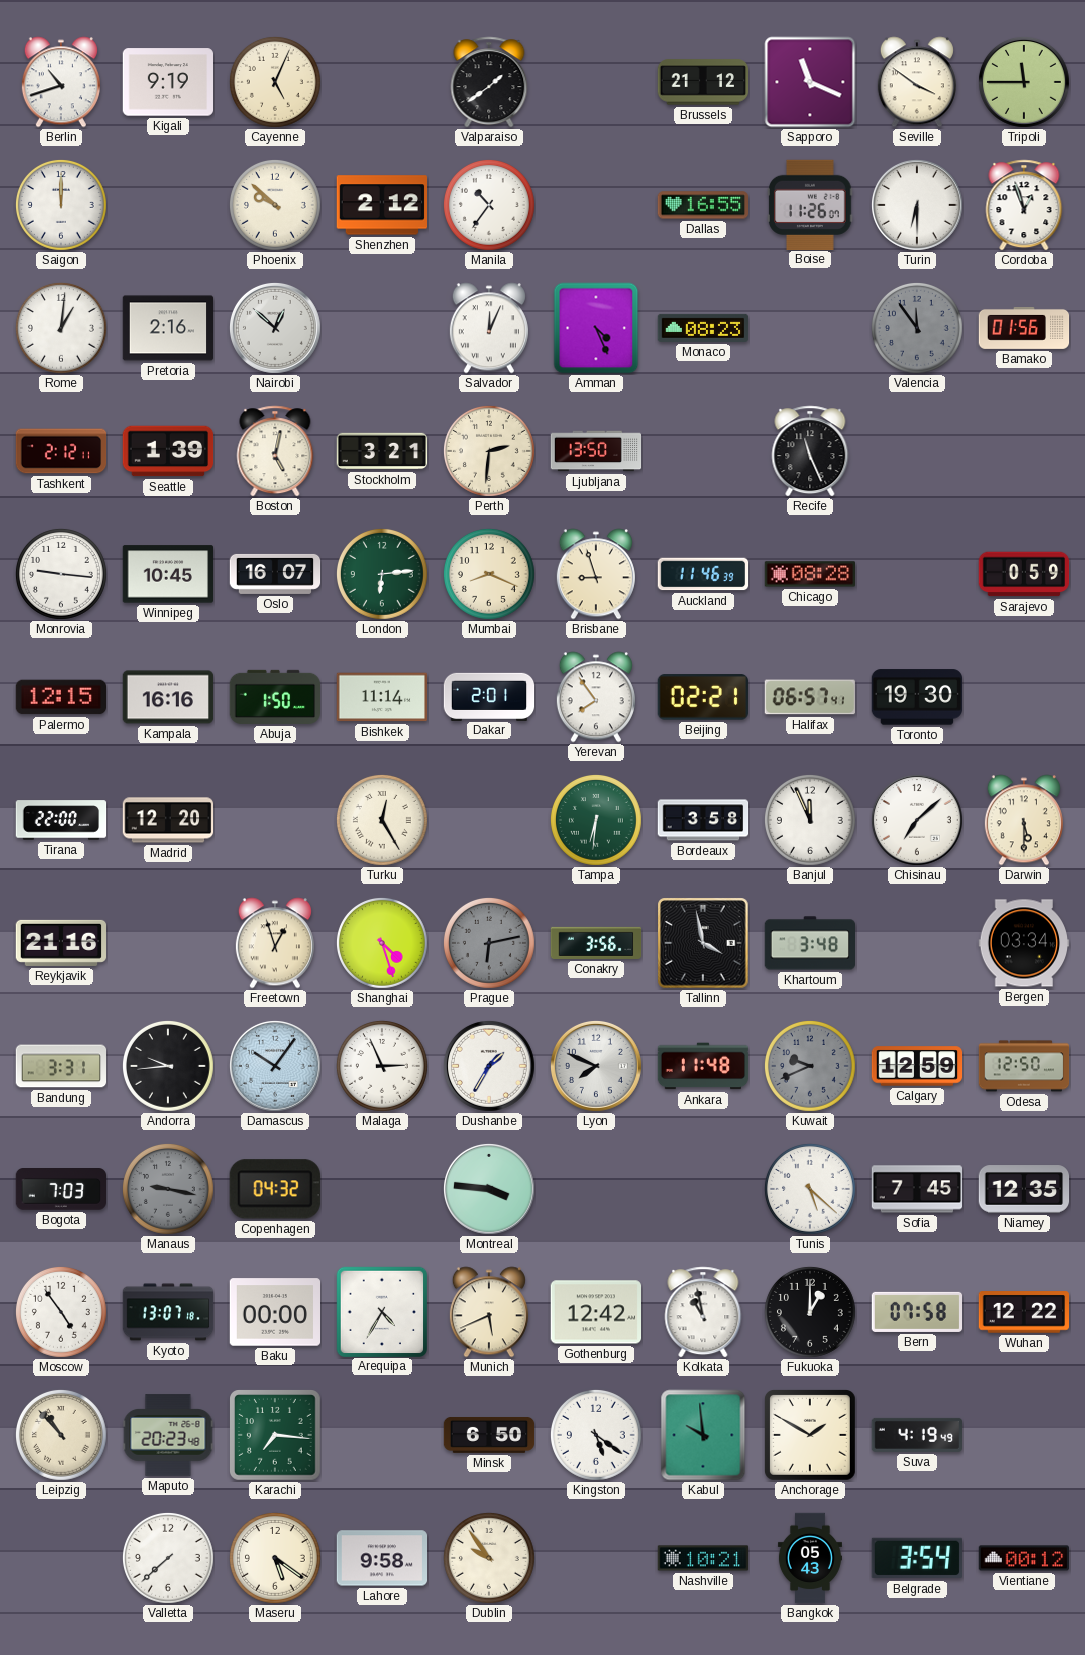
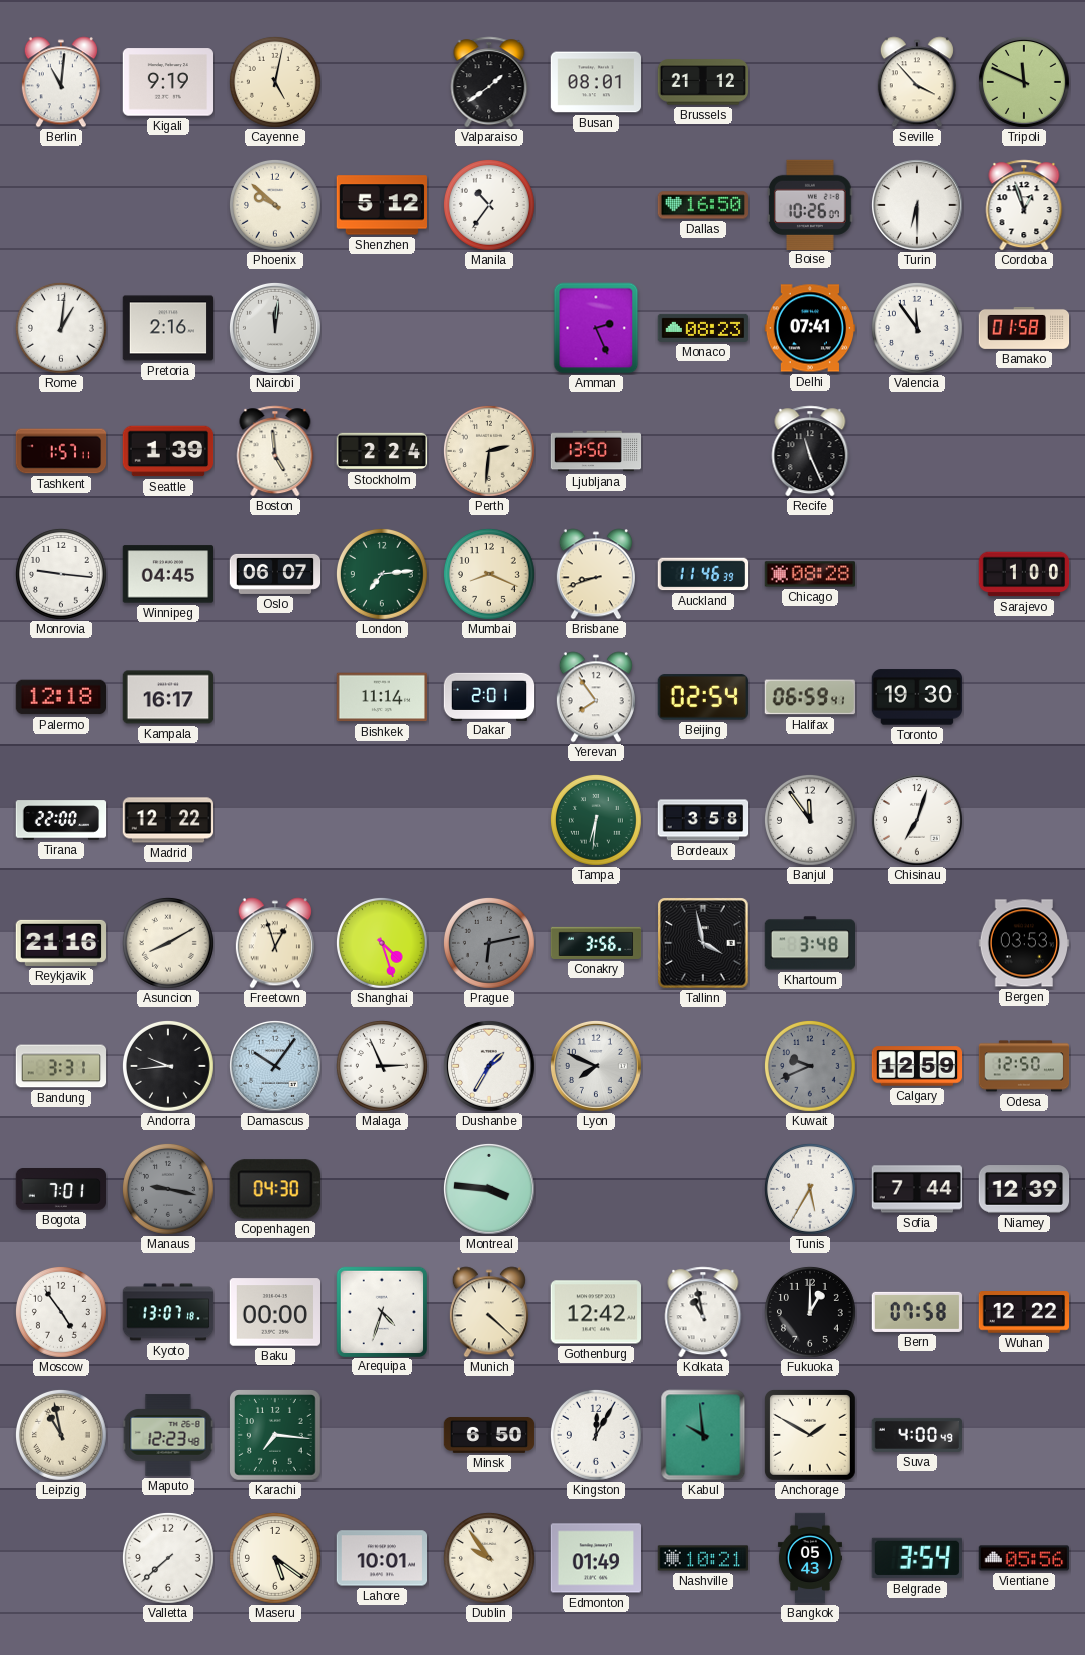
Berlin: 10:42 -> 11:01
Cayenne: 5:04 -> 5:02
Busan: none -> 08:01
Sapporo: 11:19 -> none
Seville: 3:51 -> 3:53
Tripoli: 11:45 -> 11:49
Saigon: 12:00 -> none
Shenzhen: 2:12 -> 5:12
Dallas: 16:55 -> 16:50
Boise: 11:26 -> 10:26
Nairobi: 12:52 -> 12:01
Salvador: 12:04 -> none
Amman: 4:26 -> 2:26
Delhi: none -> 07:41
Valencia dial: grey -> white
Bamako: 01:56 -> 01:58
Tashkent: 2:12 -> 1:57
Boston: 5:02 -> 4:59
Stockholm: 3:21 -> 2:24
Winnipeg: 10:45 -> 04:45
Oslo: 16:07 -> 06:07
London: 6:14 -> 7:14
Brisbane: 8:57 -> 8:42
Sarajevo: 0:59 -> 1:00
Palermo: 12:15 -> 12:18
Kampala: 16:16 -> 16:17
Abuja: 1:50 -> none
Beijing: 02:21 -> 02:54
Halifax: 06:57 -> 06:59
Madrid: 12:20 -> 12:22
Turku: 12:25 -> none
Banjul: 11:56 -> 11:54
Chisinau: 7:08 -> 7:03
Darwin: 5:30 -> none
Asuncion: none -> 8:10
Bergen: 03:34 -> 03:53
Ankara: 11:48 -> none
Bogota: 7:03 -> 7:01
Copenhagen: 04:32 -> 04:30
Tunis: 5:22 -> 5:35
Sofia: 7:45 -> 7:44
Niamey: 12:35 -> 12:39
Arequipa: 4:35 -> 4:33
Munich: 5:41 -> 4:22
Leipzig: 10:53 -> 10:58
Maputo: 20:23 -> 12:23
Kingston: 5:21 -> 12:05
Suva: 4:19 -> 4:00
Lahore: 9:58 -> 10:01
Edmonton: none -> 01:49
Vientiane: 00:12 -> 05:56
